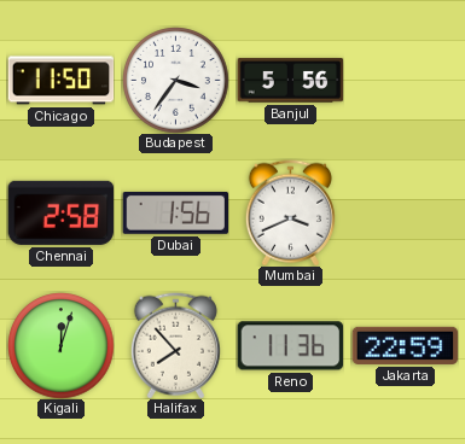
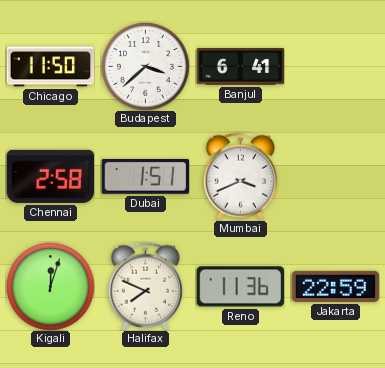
Budapest: 3:36 -> 3:38
Banjul: 5:56 -> 6:41
Dubai: 1:56 -> 1:51
Halifax: 7:53 -> 7:49
